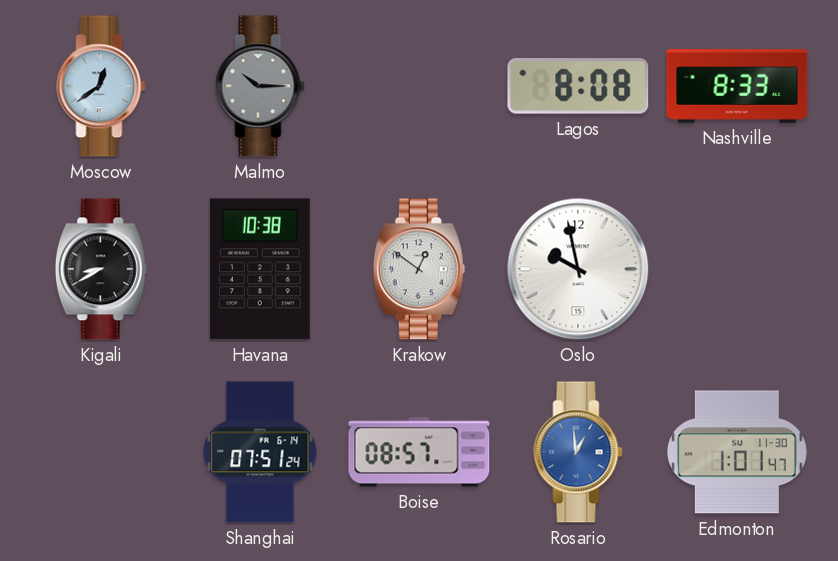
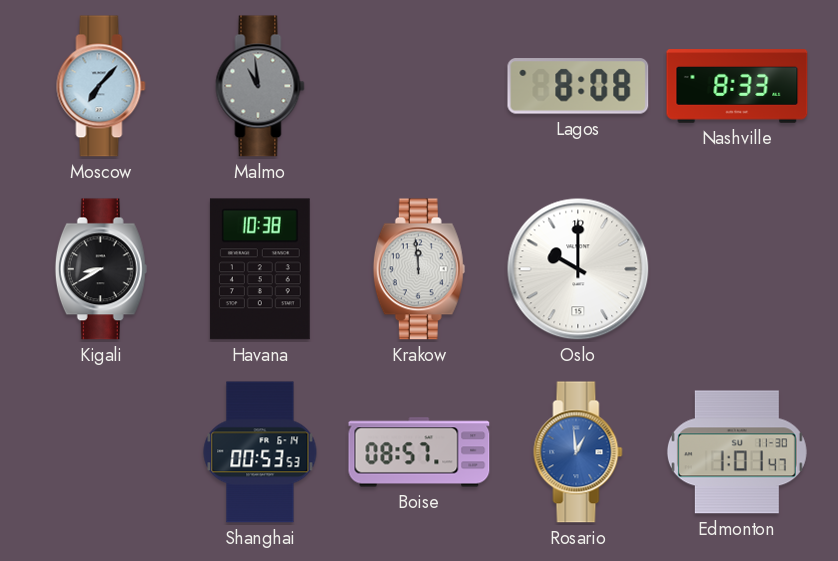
Moscow: 12:39 -> 7:07
Malmo: 10:15 -> 10:59
Krakow: 12:51 -> 11:59
Oslo: 9:58 -> 10:00
Shanghai: 07:51 -> 00:53
